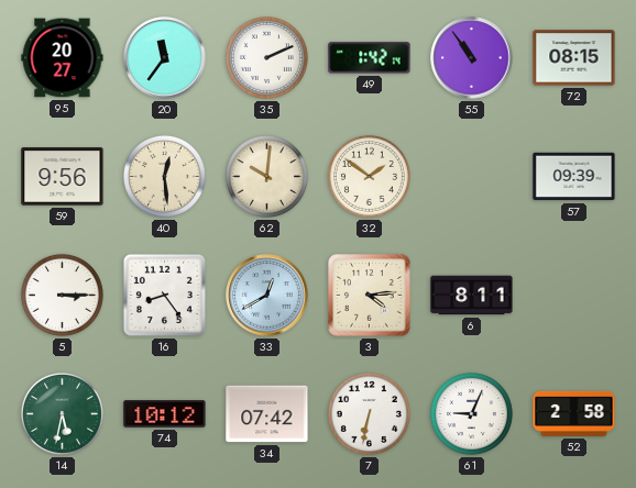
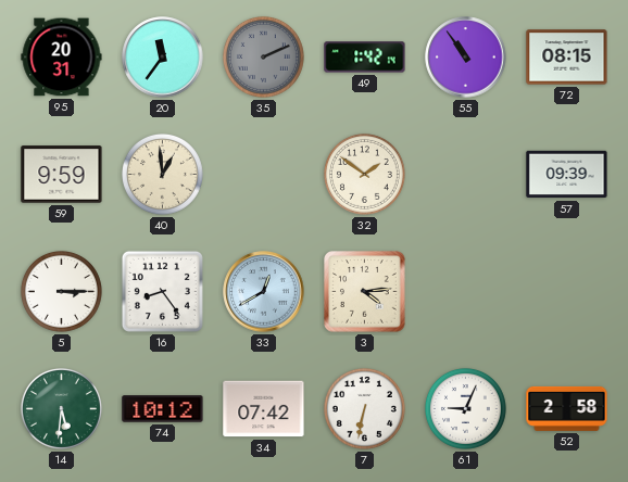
95: 20:27 -> 20:31
35 dial: white -> grey
59: 9:56 -> 9:59
40: 12:29 -> 12:59
62: 10:01 -> none
6: 8:11 -> none
14: 5:32 -> 5:31
